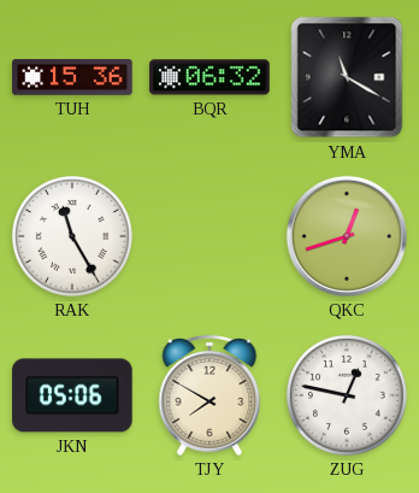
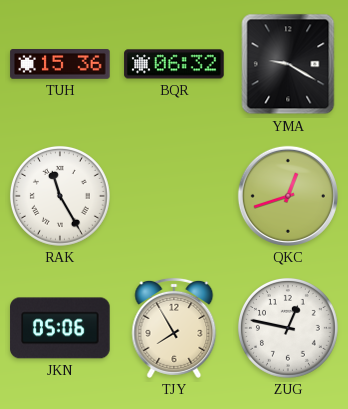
YMA: 11:20 -> 9:20
TJY: 7:50 -> 7:55
